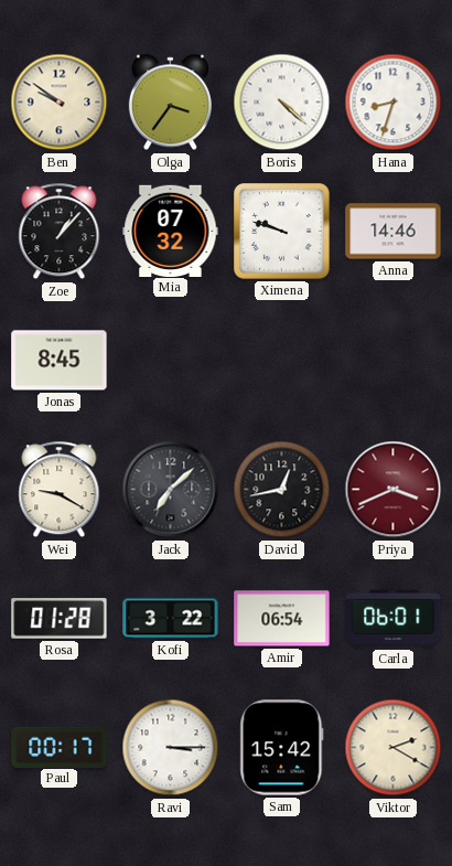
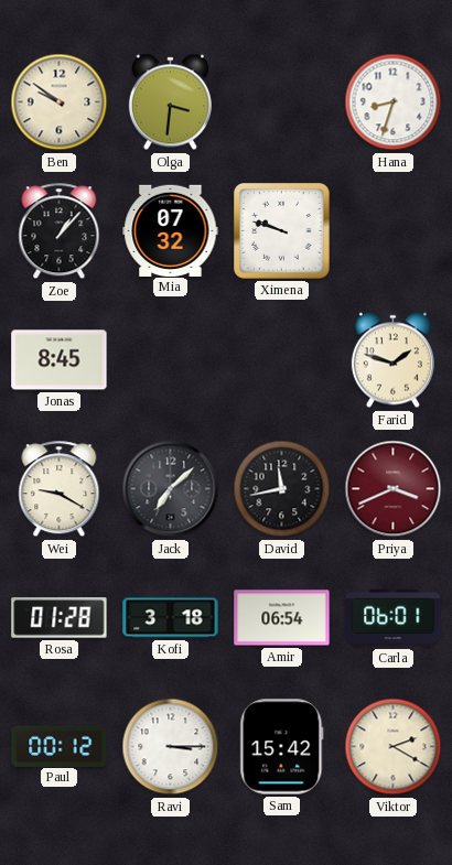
Olga: 3:36 -> 3:31
Boris: 4:22 -> none
Anna: 14:46 -> none
Farid: none -> 1:48
David: 12:43 -> 11:43
Kofi: 3:22 -> 3:18
Paul: 00:17 -> 00:12
